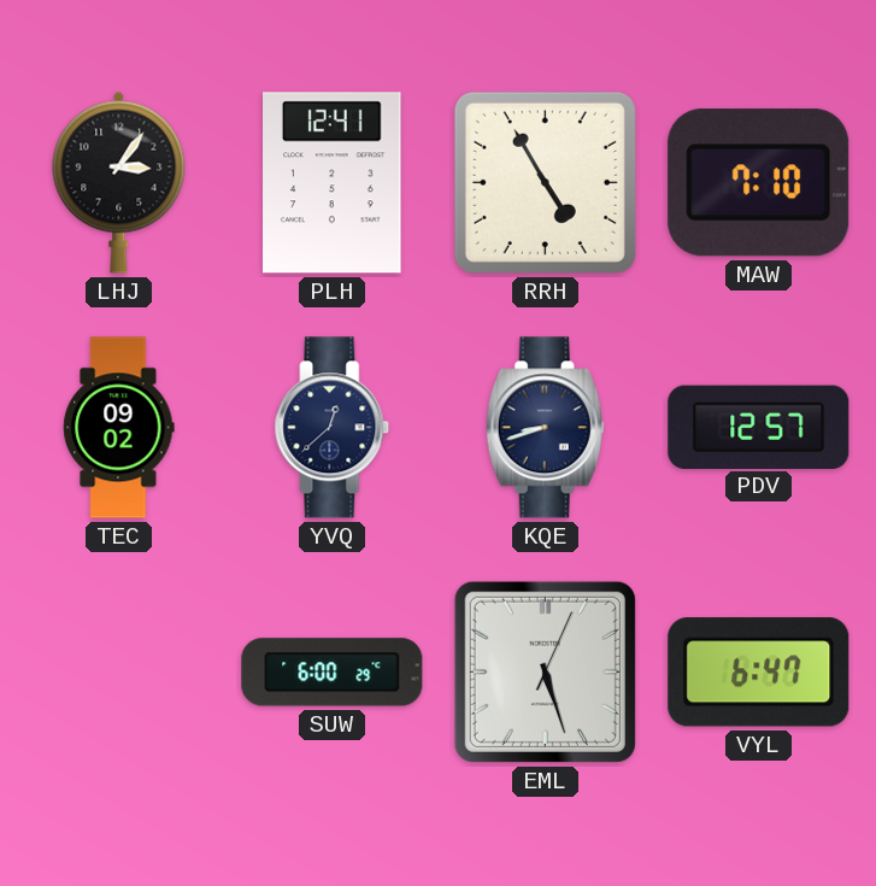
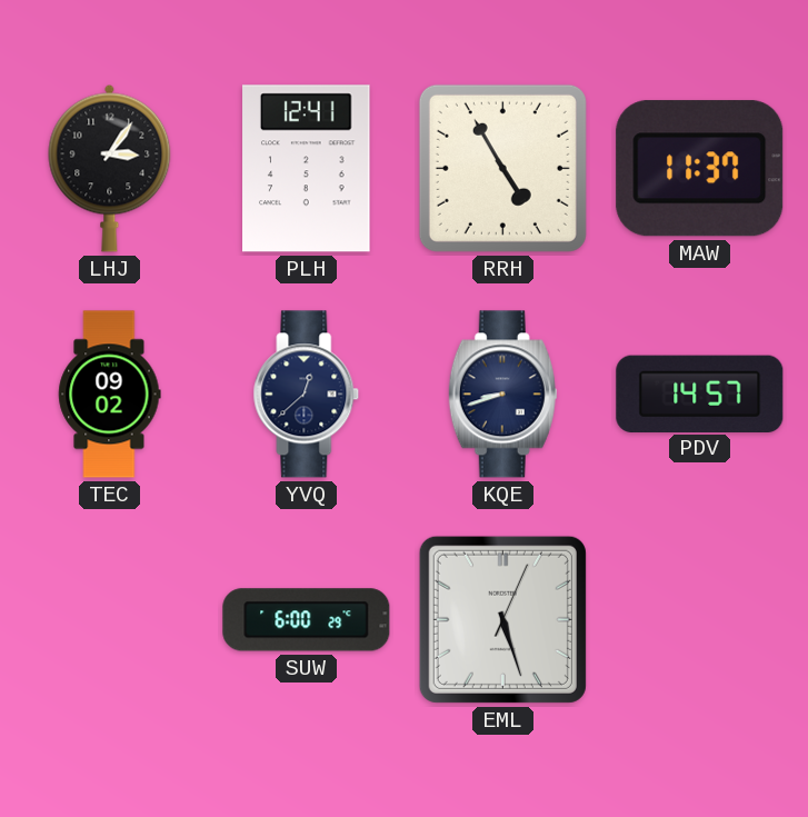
MAW: 7:10 -> 11:37
PDV: 12:57 -> 14:57
VYL: 6:47 -> none
